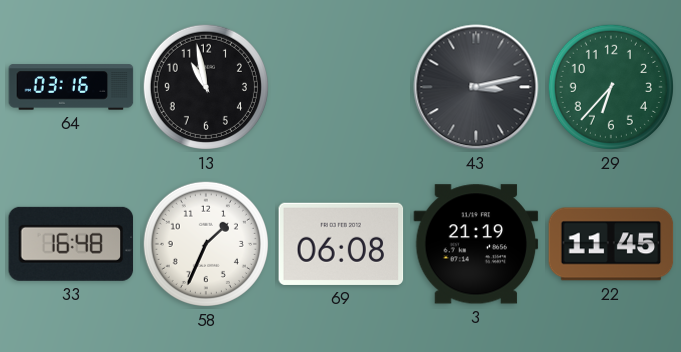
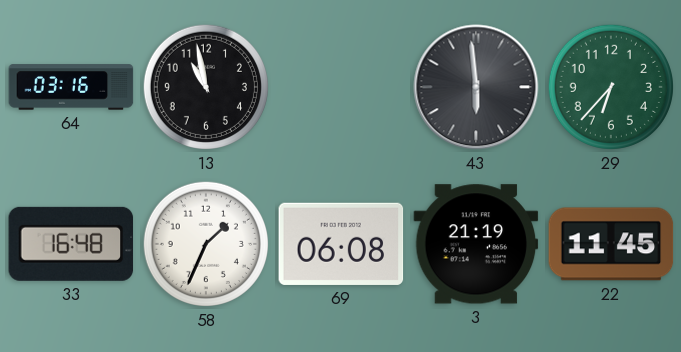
43: 3:13 -> 5:59
